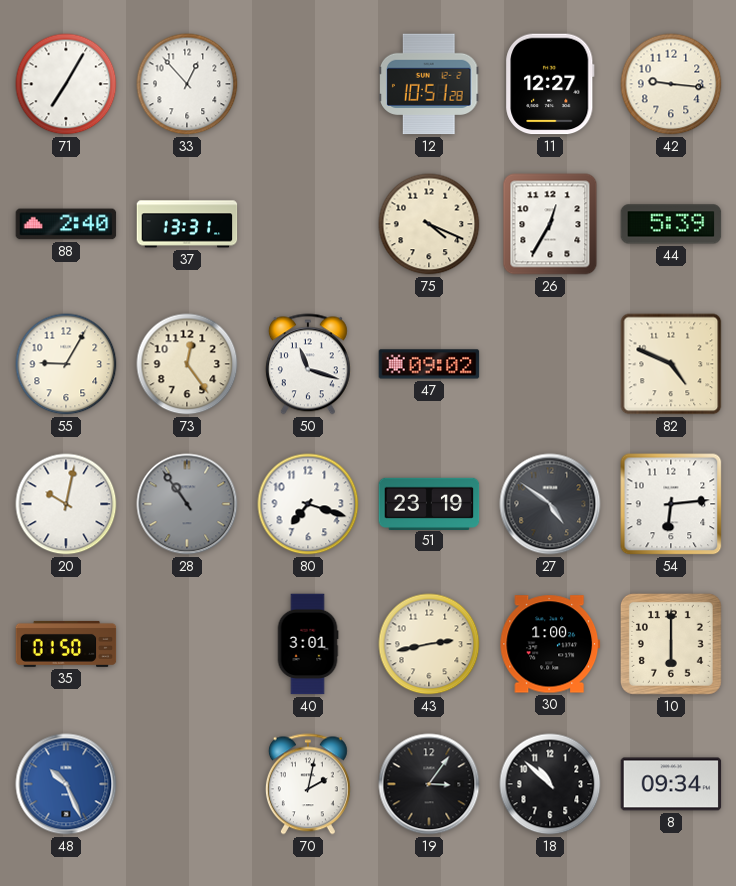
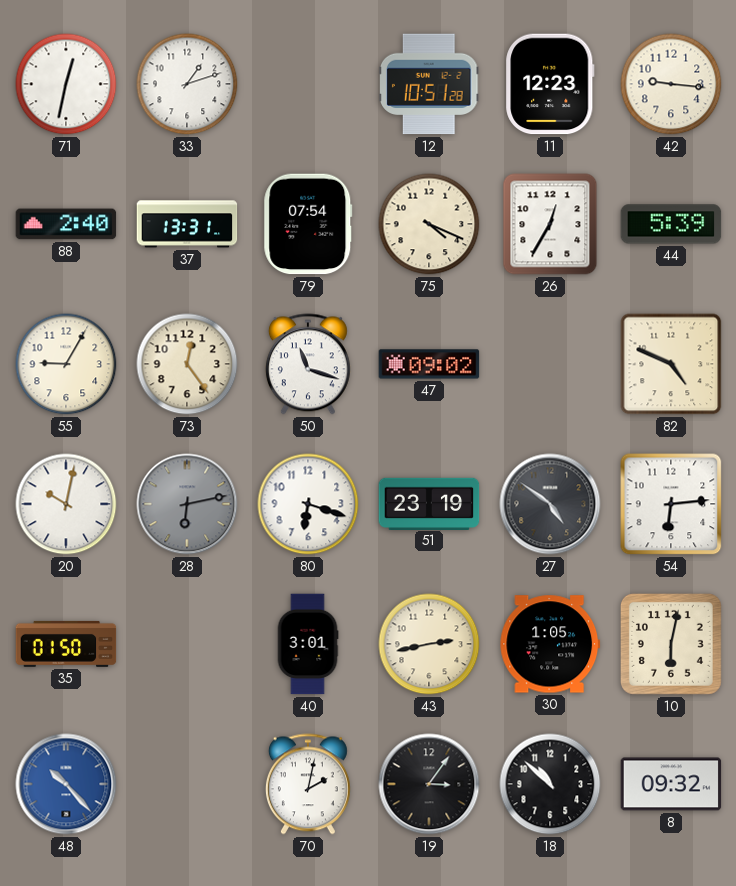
71: 7:05 -> 12:32
33: 12:53 -> 1:12
11: 12:27 -> 12:23
79: none -> 07:54
28: 10:54 -> 6:13
80: 7:18 -> 6:18
30: 1:00 -> 1:05
10: 6:00 -> 6:02
48: 10:26 -> 10:23
8: 09:34 -> 09:32
